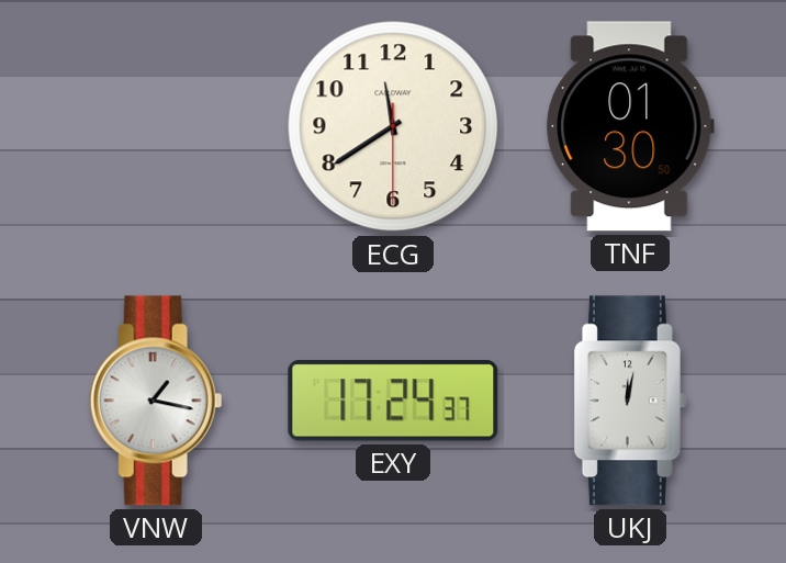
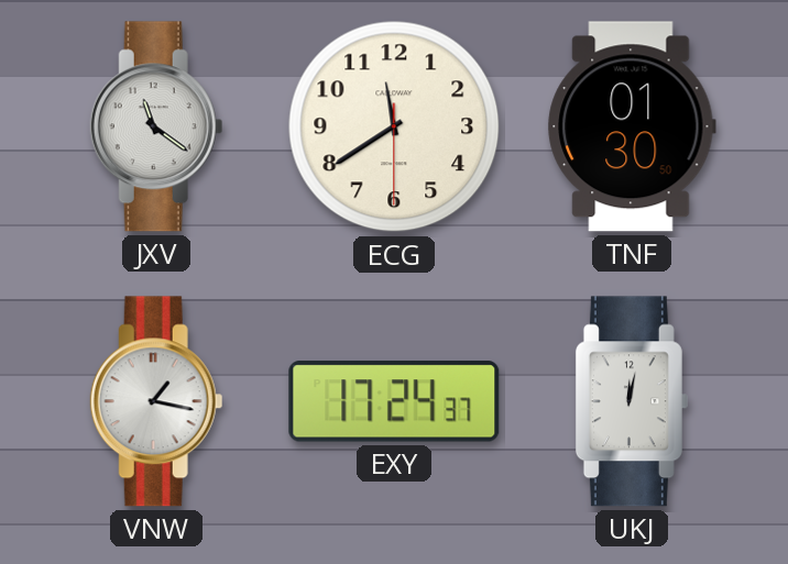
JXV: none -> 11:21
